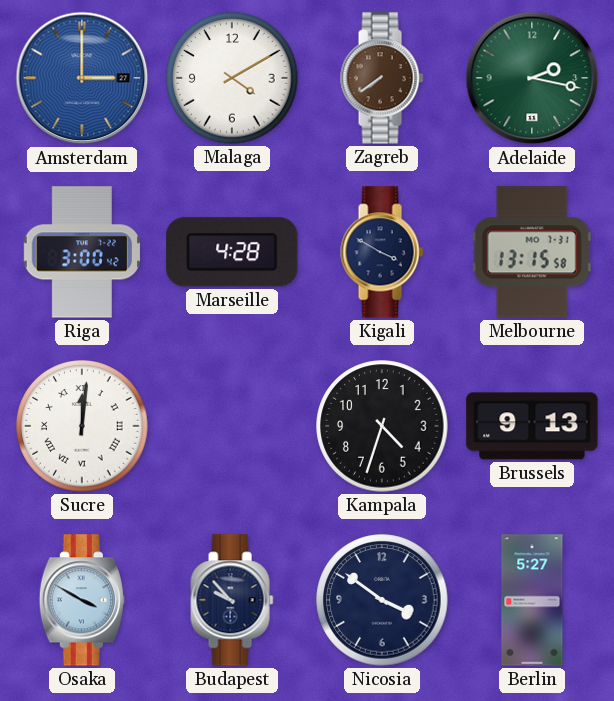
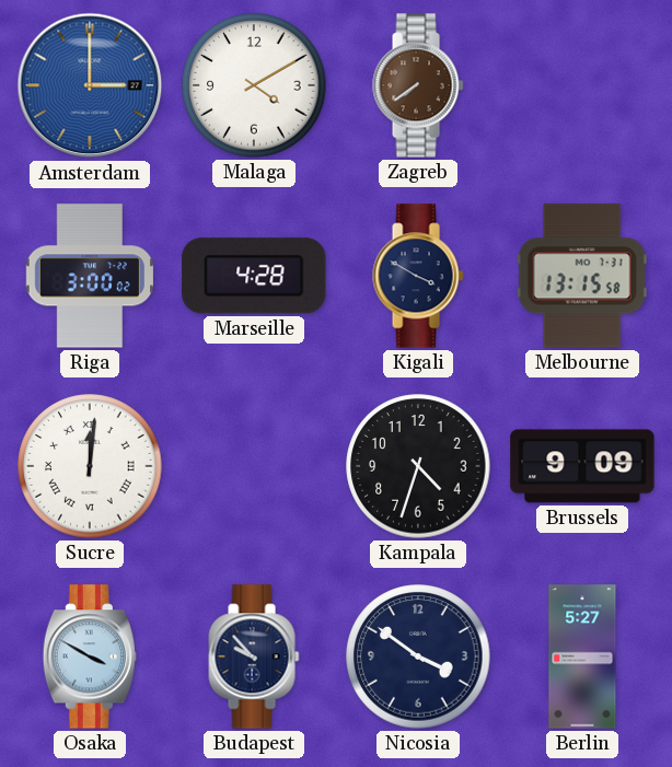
Adelaide: 2:17 -> none
Riga: 3:00:42 -> 3:00:02
Brussels: 9:13 -> 9:09
